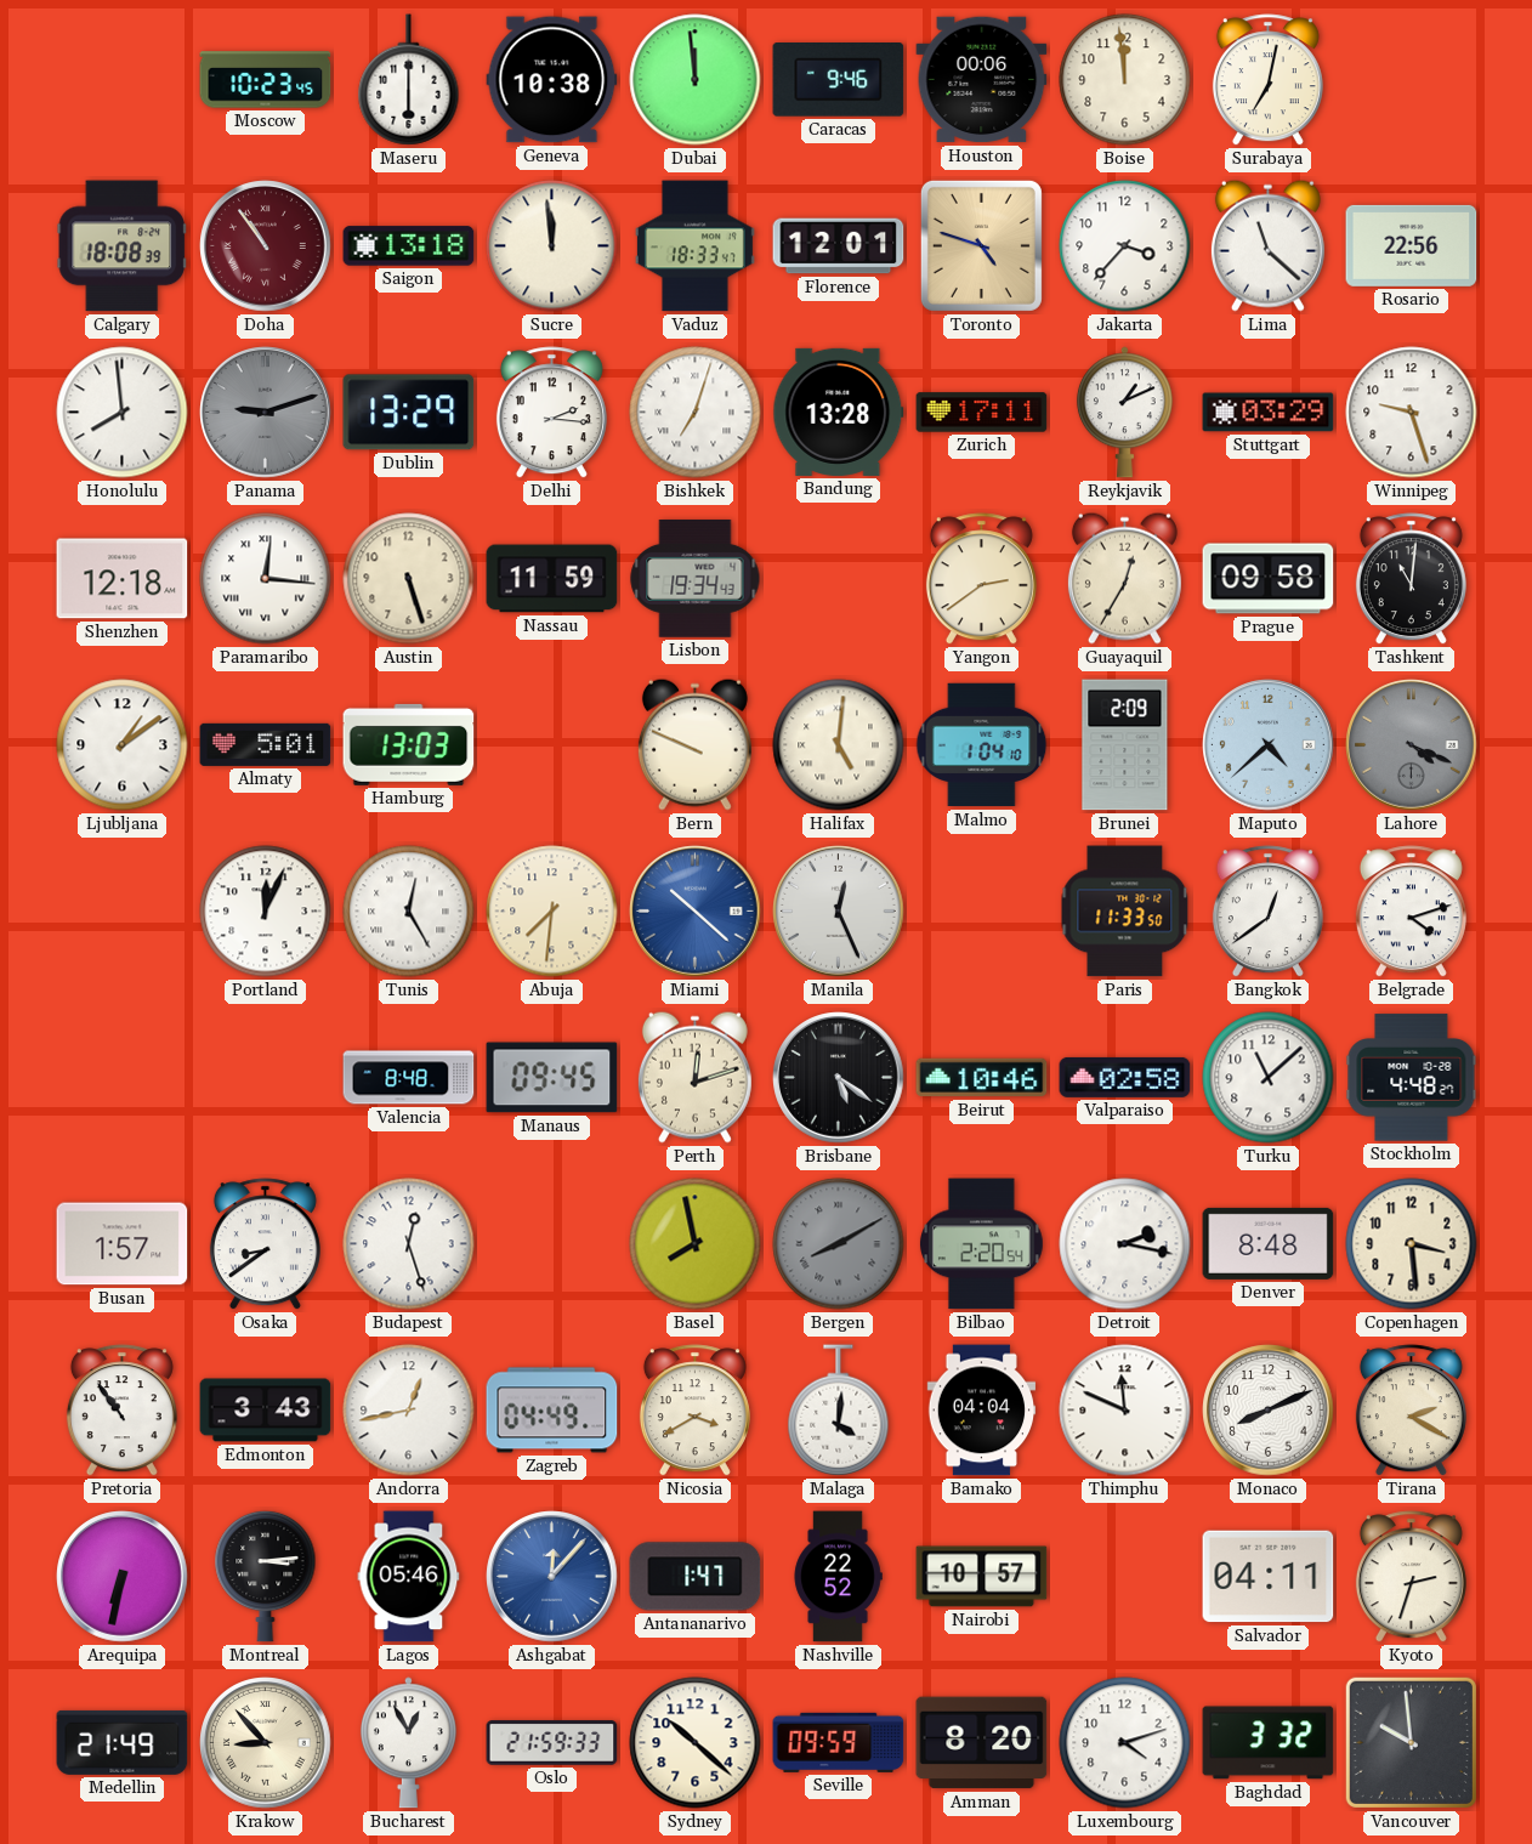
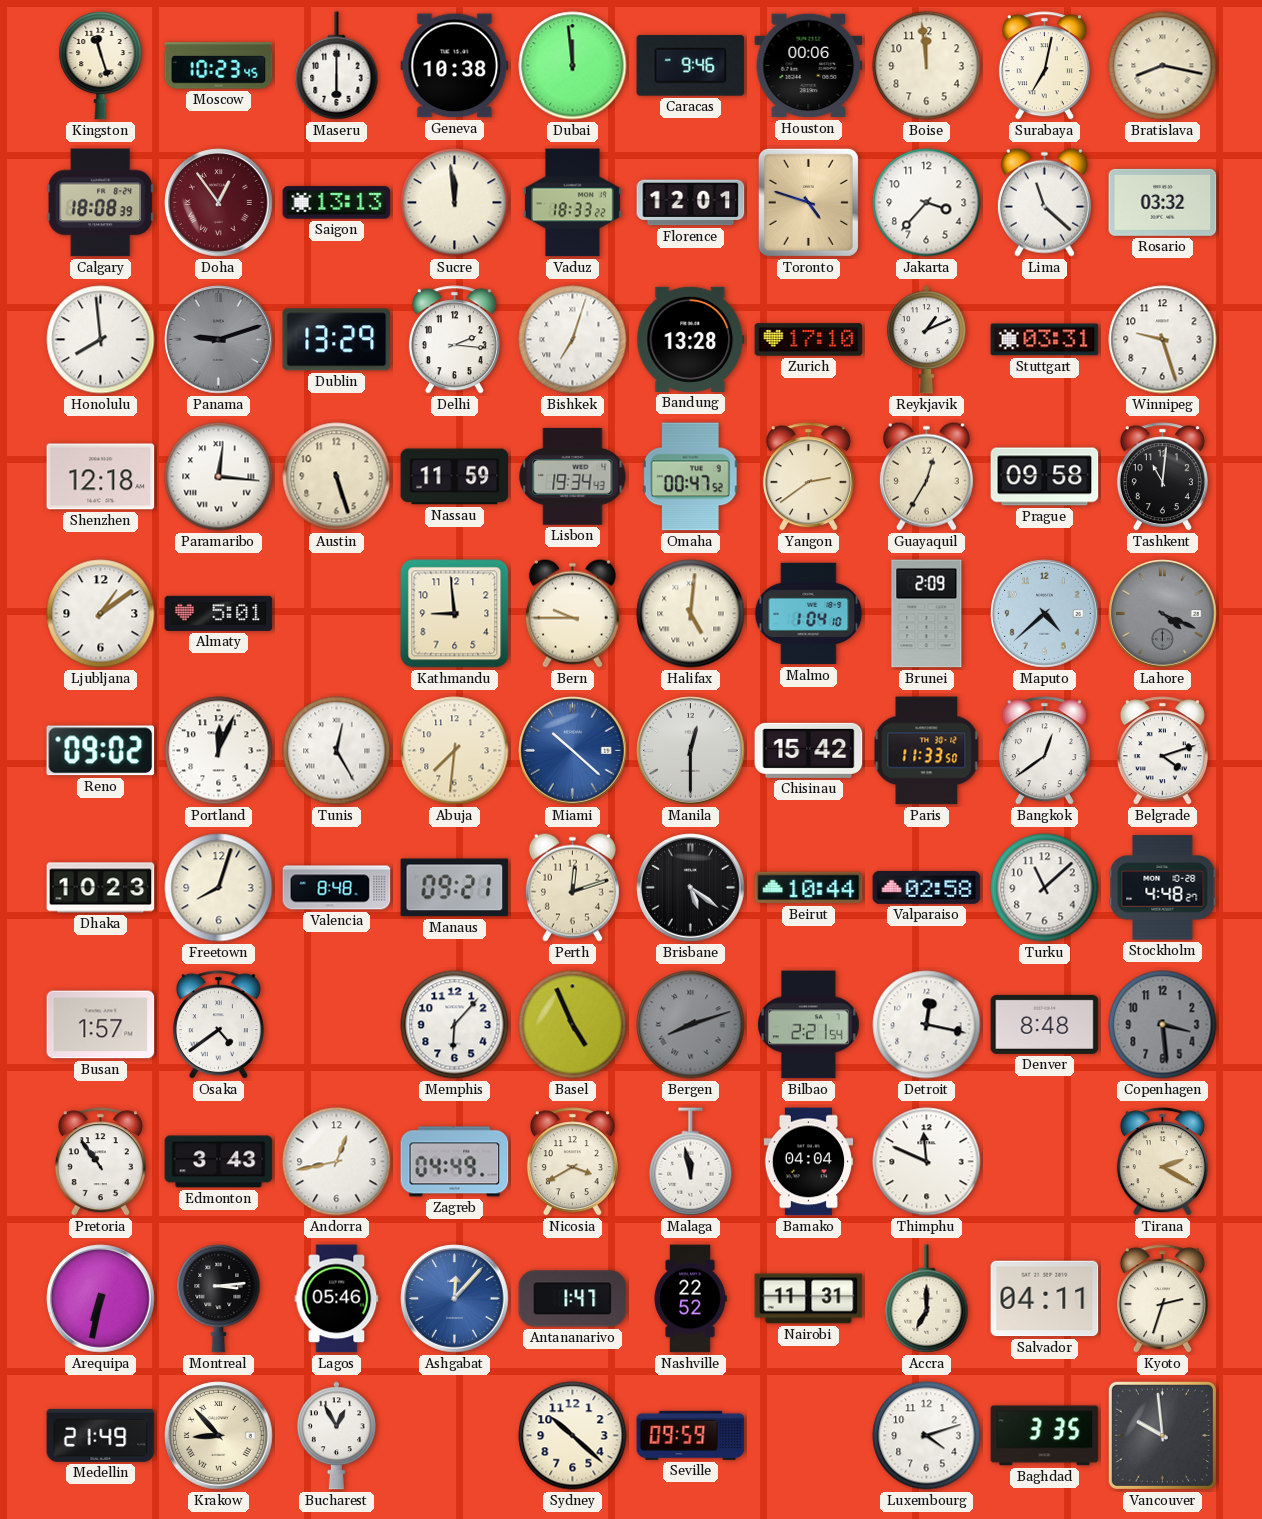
Kingston: none -> 11:27
Bratislava: none -> 8:17
Doha: 10:54 -> 12:54
Saigon: 13:18 -> 13:13
Vaduz: 18:33:47 -> 18:33:22
Rosario: 22:56 -> 03:32
Zurich: 17:11 -> 17:10
Stuttgart: 03:29 -> 03:31
Omaha: none -> 00:47
Hamburg: 13:03 -> none
Kathmandu: none -> 8:59
Bern: 9:49 -> 9:45
Reno: none -> 09:02
Manila: 12:26 -> 12:30
Chisinau: none -> 15:42
Dhaka: none -> 10:23
Freetown: none -> 8:03
Manaus: 09:45 -> 09:21
Beirut: 10:46 -> 10:44
Osaka: 8:39 -> 4:39
Budapest: 12:27 -> none
Memphis: none -> 6:07
Basel: 7:58 -> 4:56
Bergen: 8:10 -> 8:12
Bilbao: 2:20 -> 2:21
Detroit: 2:17 -> 12:17
Copenhagen dial: cream -> grey
Malaga: 4:01 -> 11:58
Monaco: 8:11 -> none
Nairobi: 10:57 -> 11:31
Accra: none -> 7:00
Oslo: 21:59 -> none
Amman: 8:20 -> none
Baghdad: 3:32 -> 3:35
